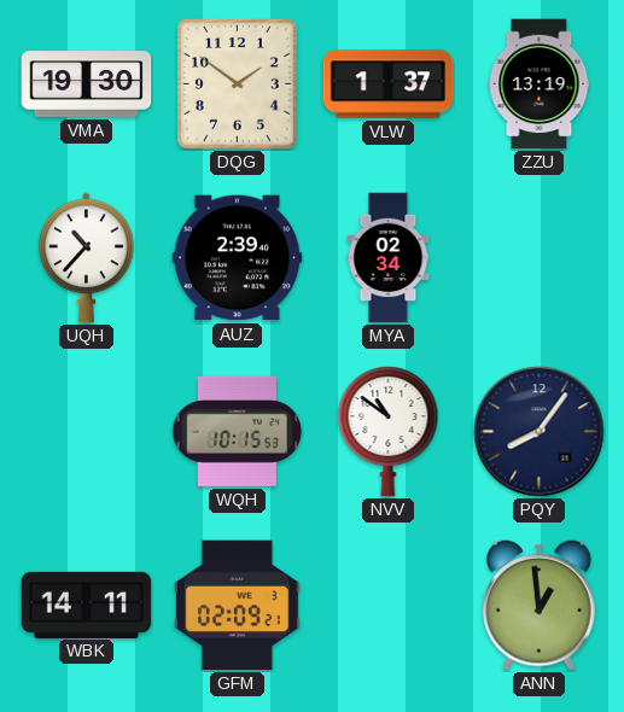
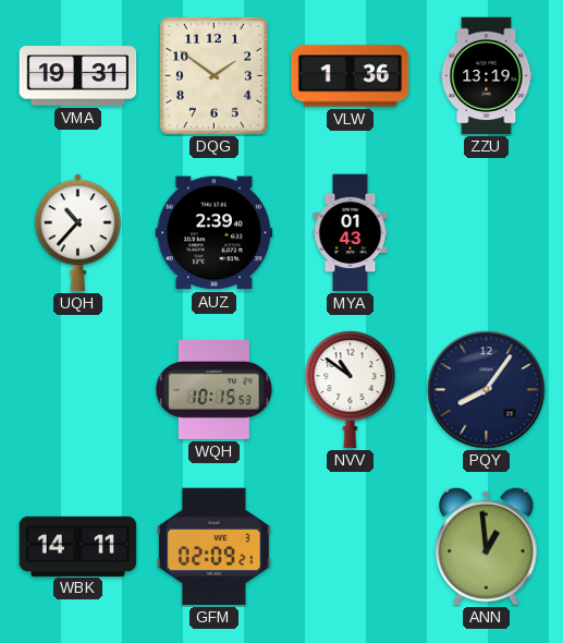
VMA: 19:30 -> 19:31
VLW: 1:37 -> 1:36
MYA: 02:34 -> 01:43
